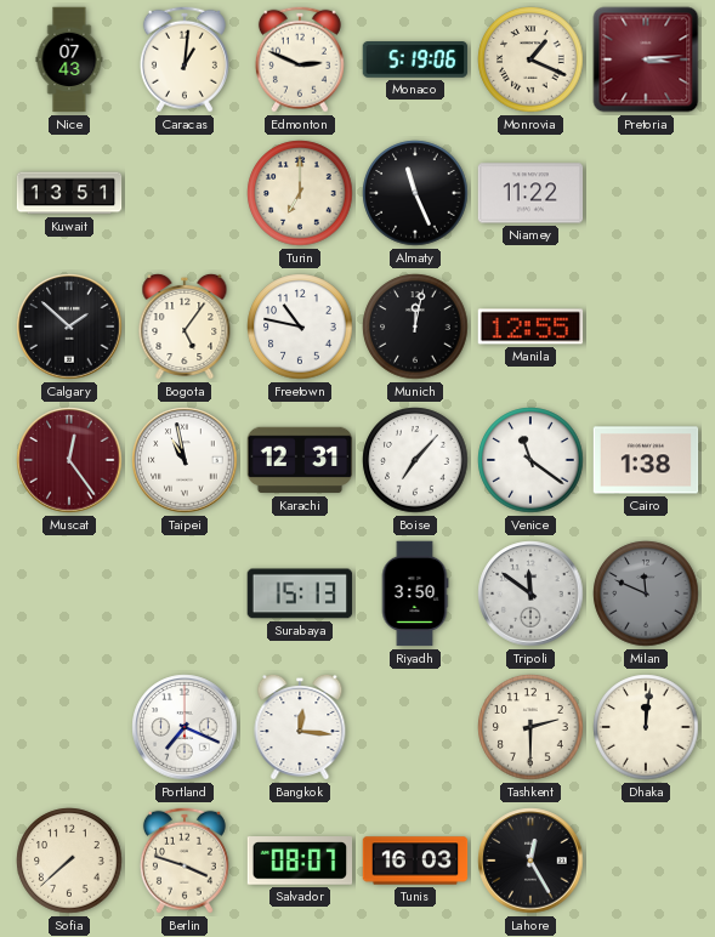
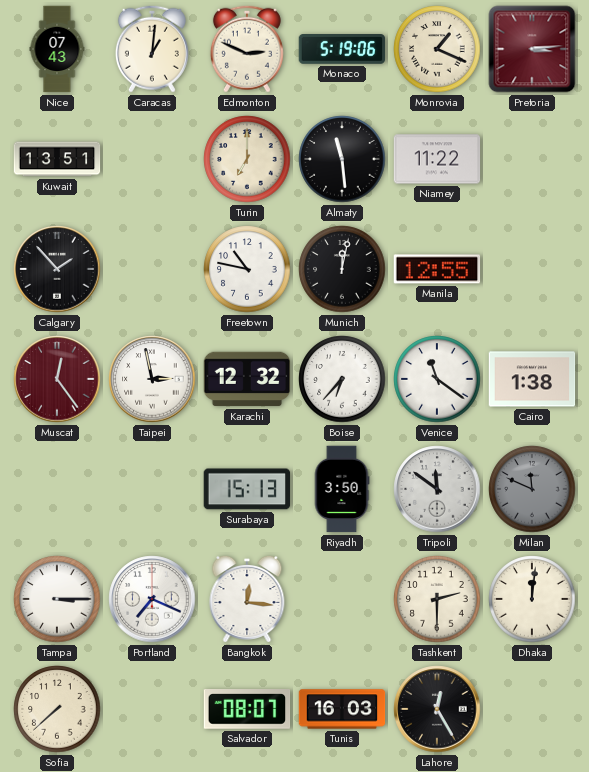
Almaty: 11:26 -> 11:29
Calgary: 1:52 -> 1:53
Bogota: 5:06 -> none
Taipei: 10:58 -> 2:58
Karachi: 12:31 -> 12:32
Boise: 7:07 -> 6:37
Tampa: none -> 3:15
Berlin: 3:48 -> none
